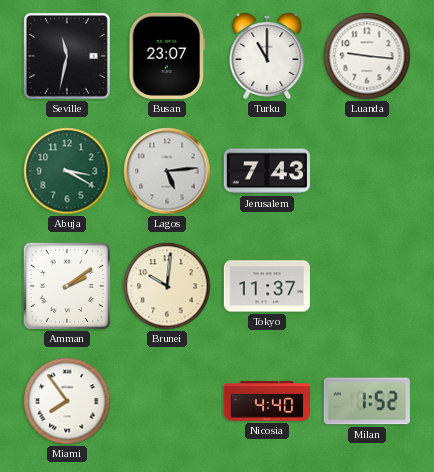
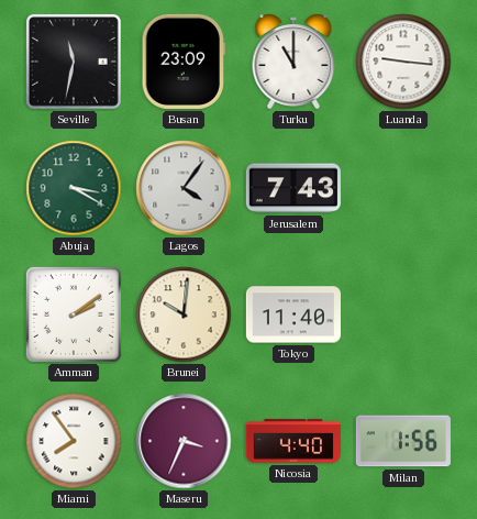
Busan: 23:07 -> 23:09
Lagos: 5:14 -> 4:06
Tokyo: 11:37 -> 11:40
Maseru: none -> 3:34
Milan: 1:52 -> 1:56
